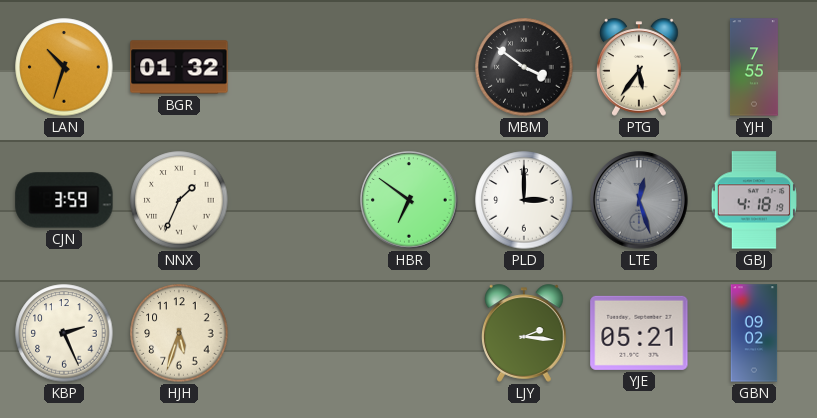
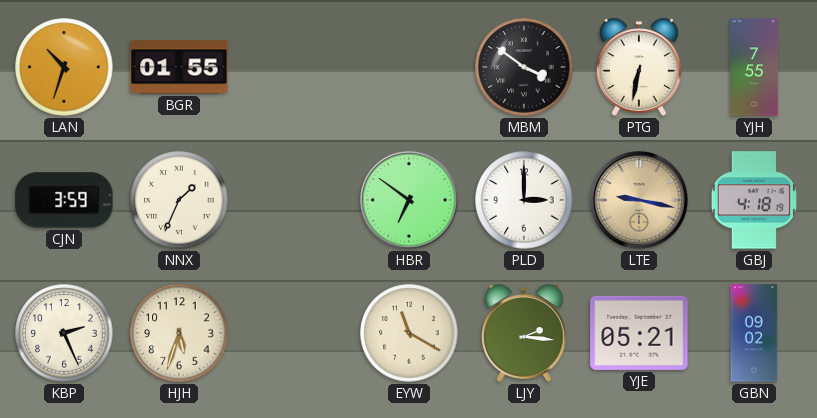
BGR: 01:32 -> 01:55
PTG: 5:36 -> 6:32
LTE: 12:27 -> 9:17
LTE dial: grey -> champagne
EYW: none -> 11:20
